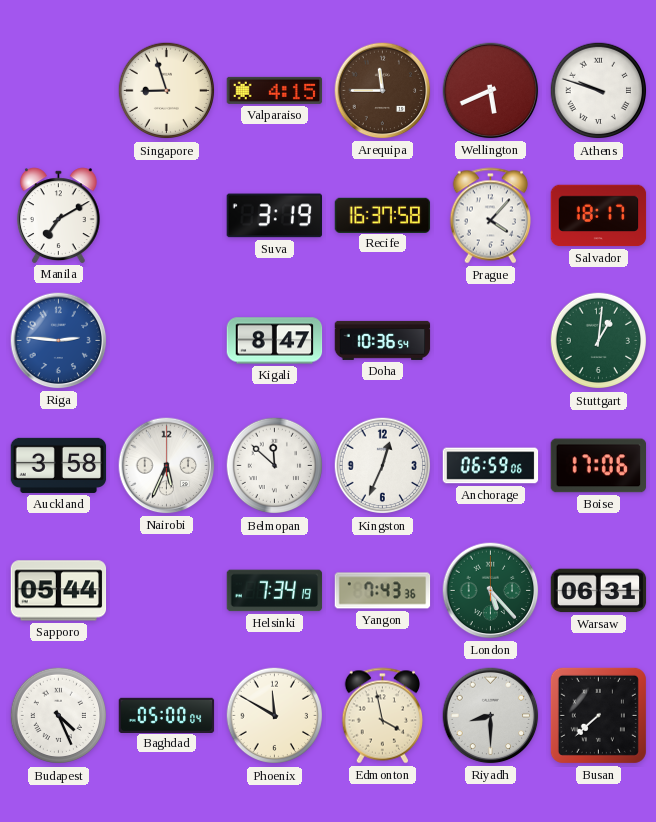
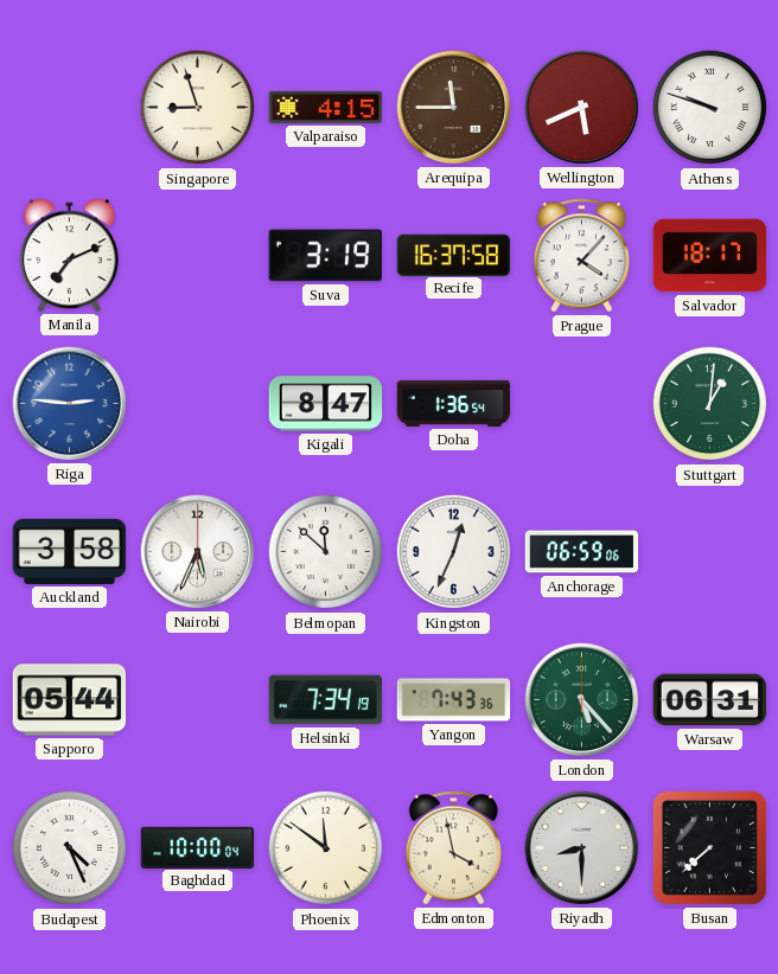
Manila: 7:10 -> 7:11
Doha: 10:36 -> 1:36
Boise: 17:06 -> none
Baghdad: 05:00 -> 10:00
Phoenix: 11:50 -> 11:51
